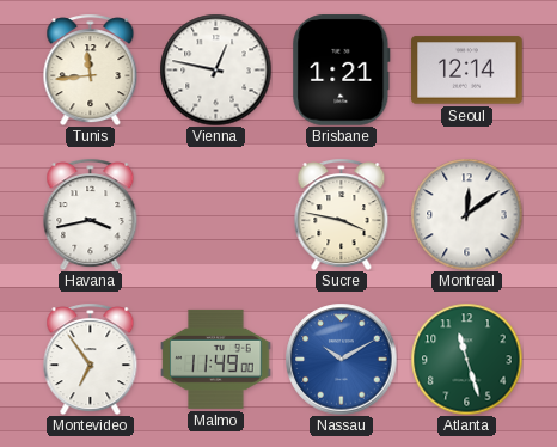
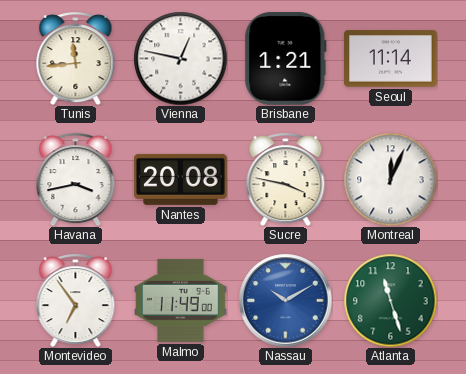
Seoul: 12:14 -> 11:14
Nantes: none -> 20:08
Montreal: 12:09 -> 12:04
